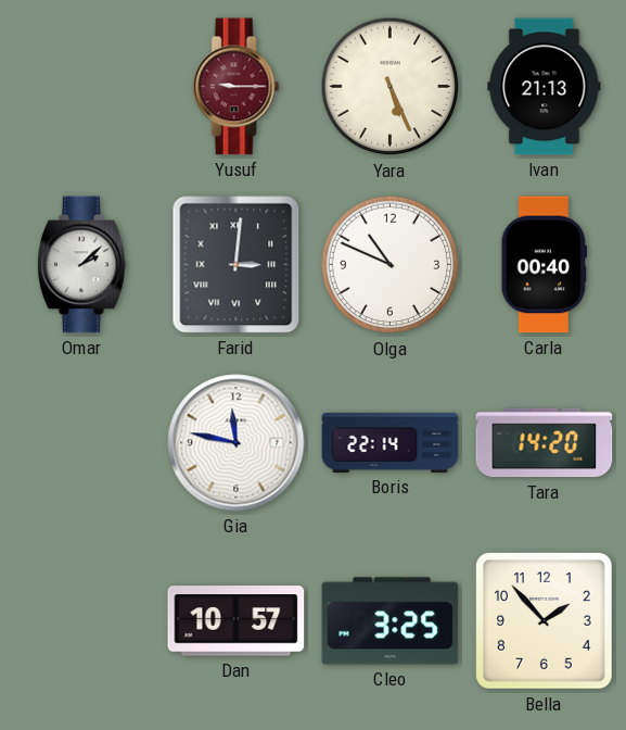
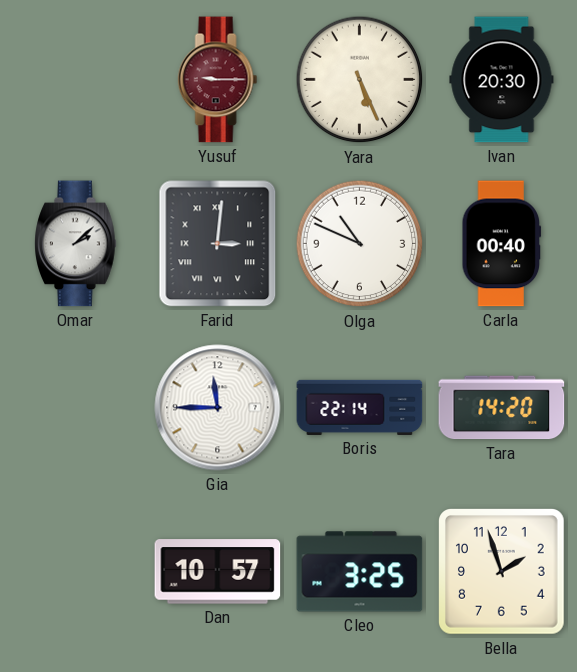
Ivan: 21:13 -> 20:30
Gia: 11:47 -> 11:45
Bella: 1:53 -> 1:57
